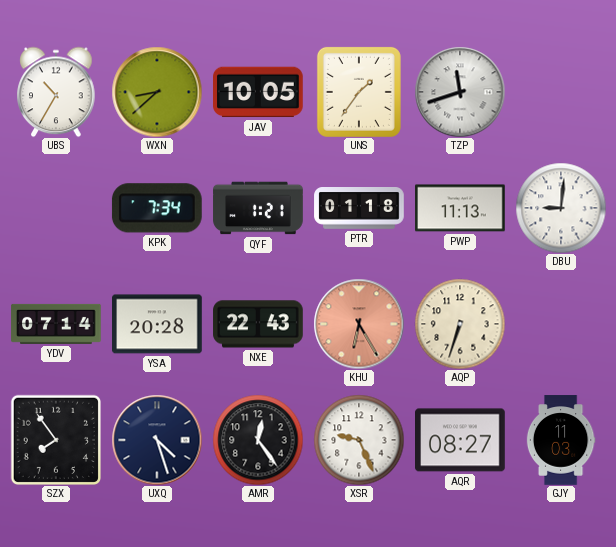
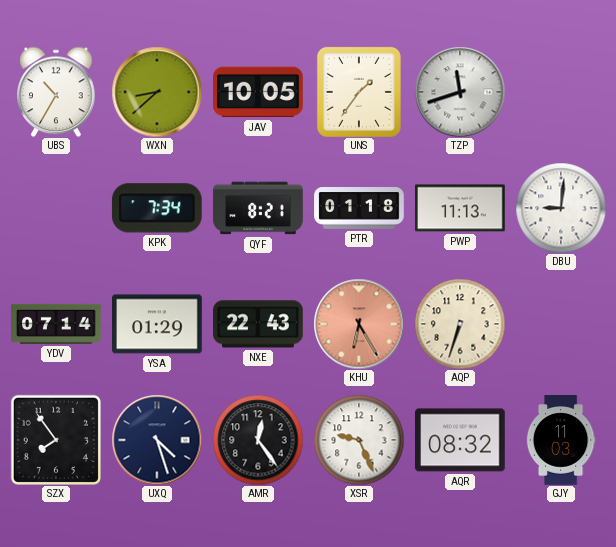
QYF: 1:21 -> 8:21
YSA: 20:28 -> 01:29
AQR: 08:27 -> 08:32
